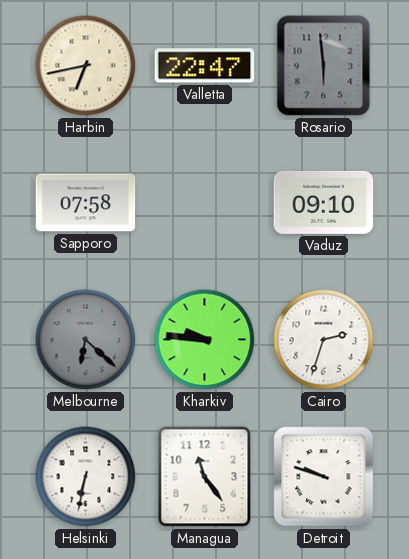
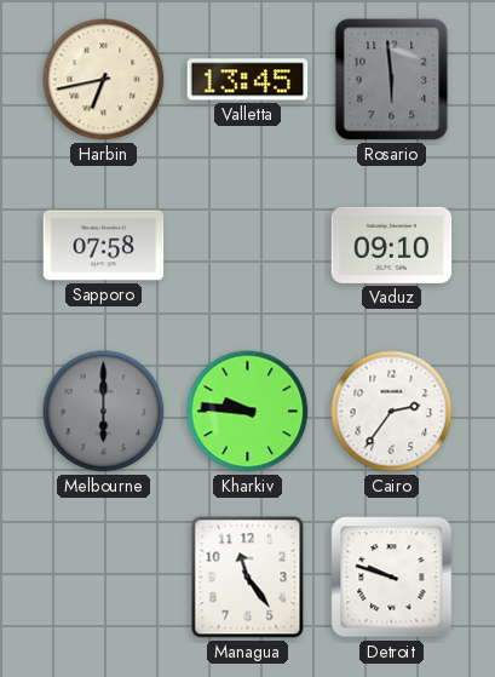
Valletta: 22:47 -> 13:45
Melbourne: 6:22 -> 6:00
Cairo: 2:33 -> 2:36
Helsinki: 6:32 -> none
